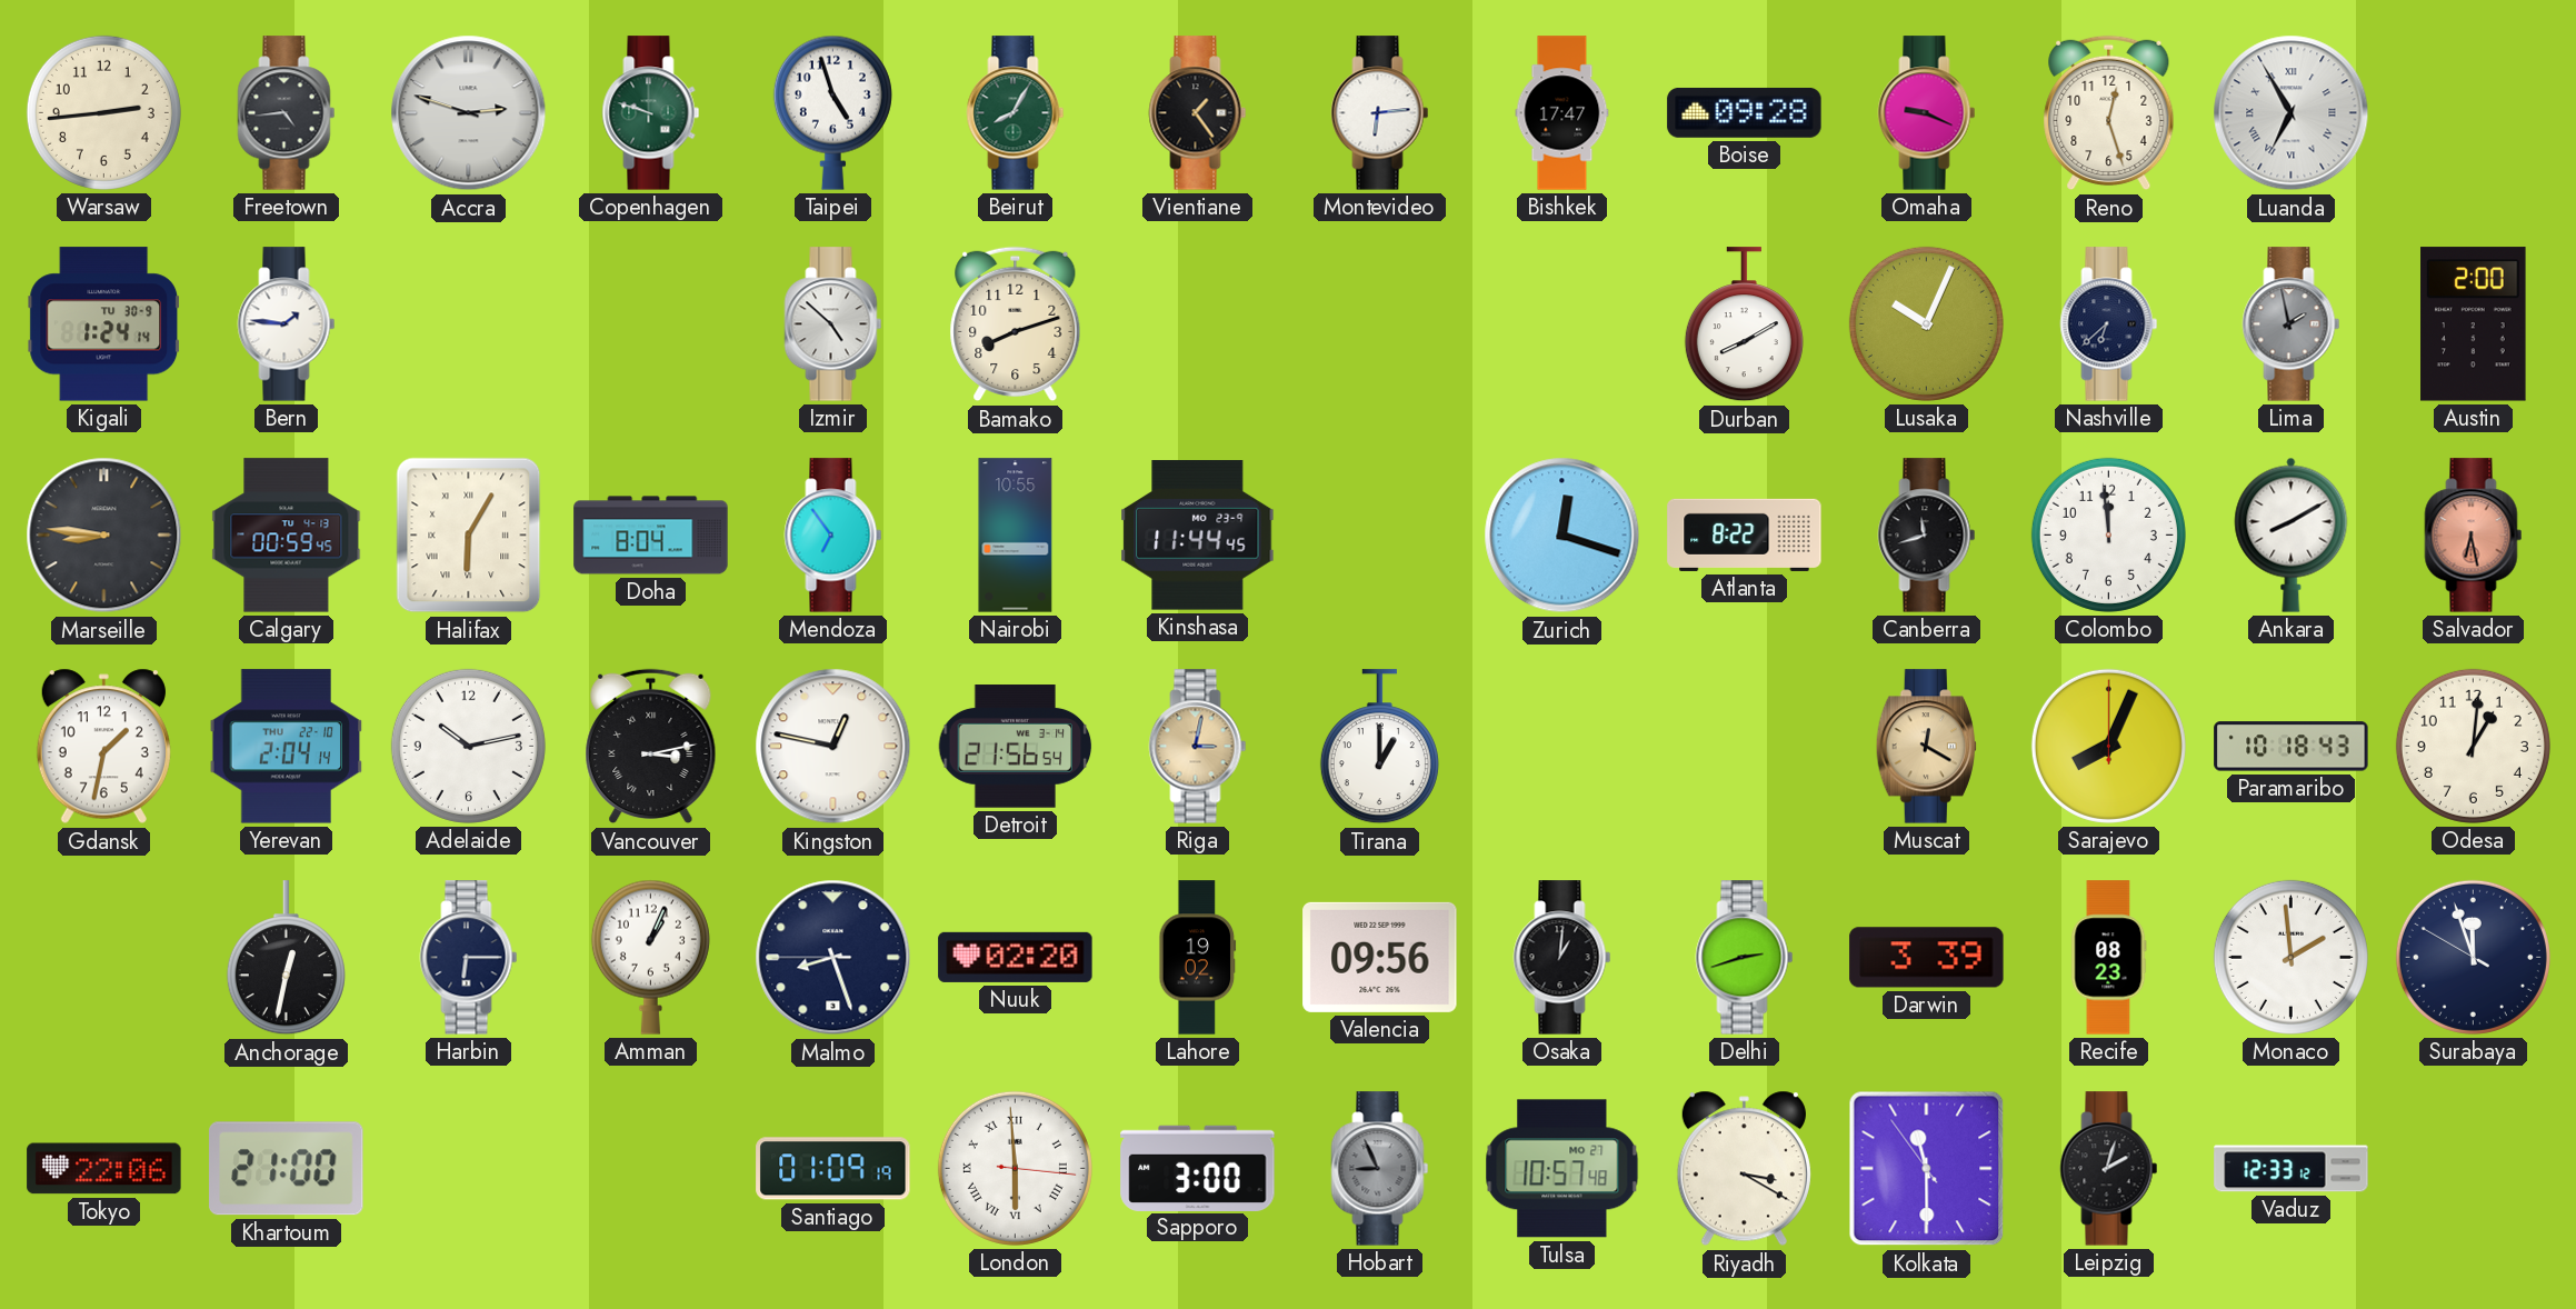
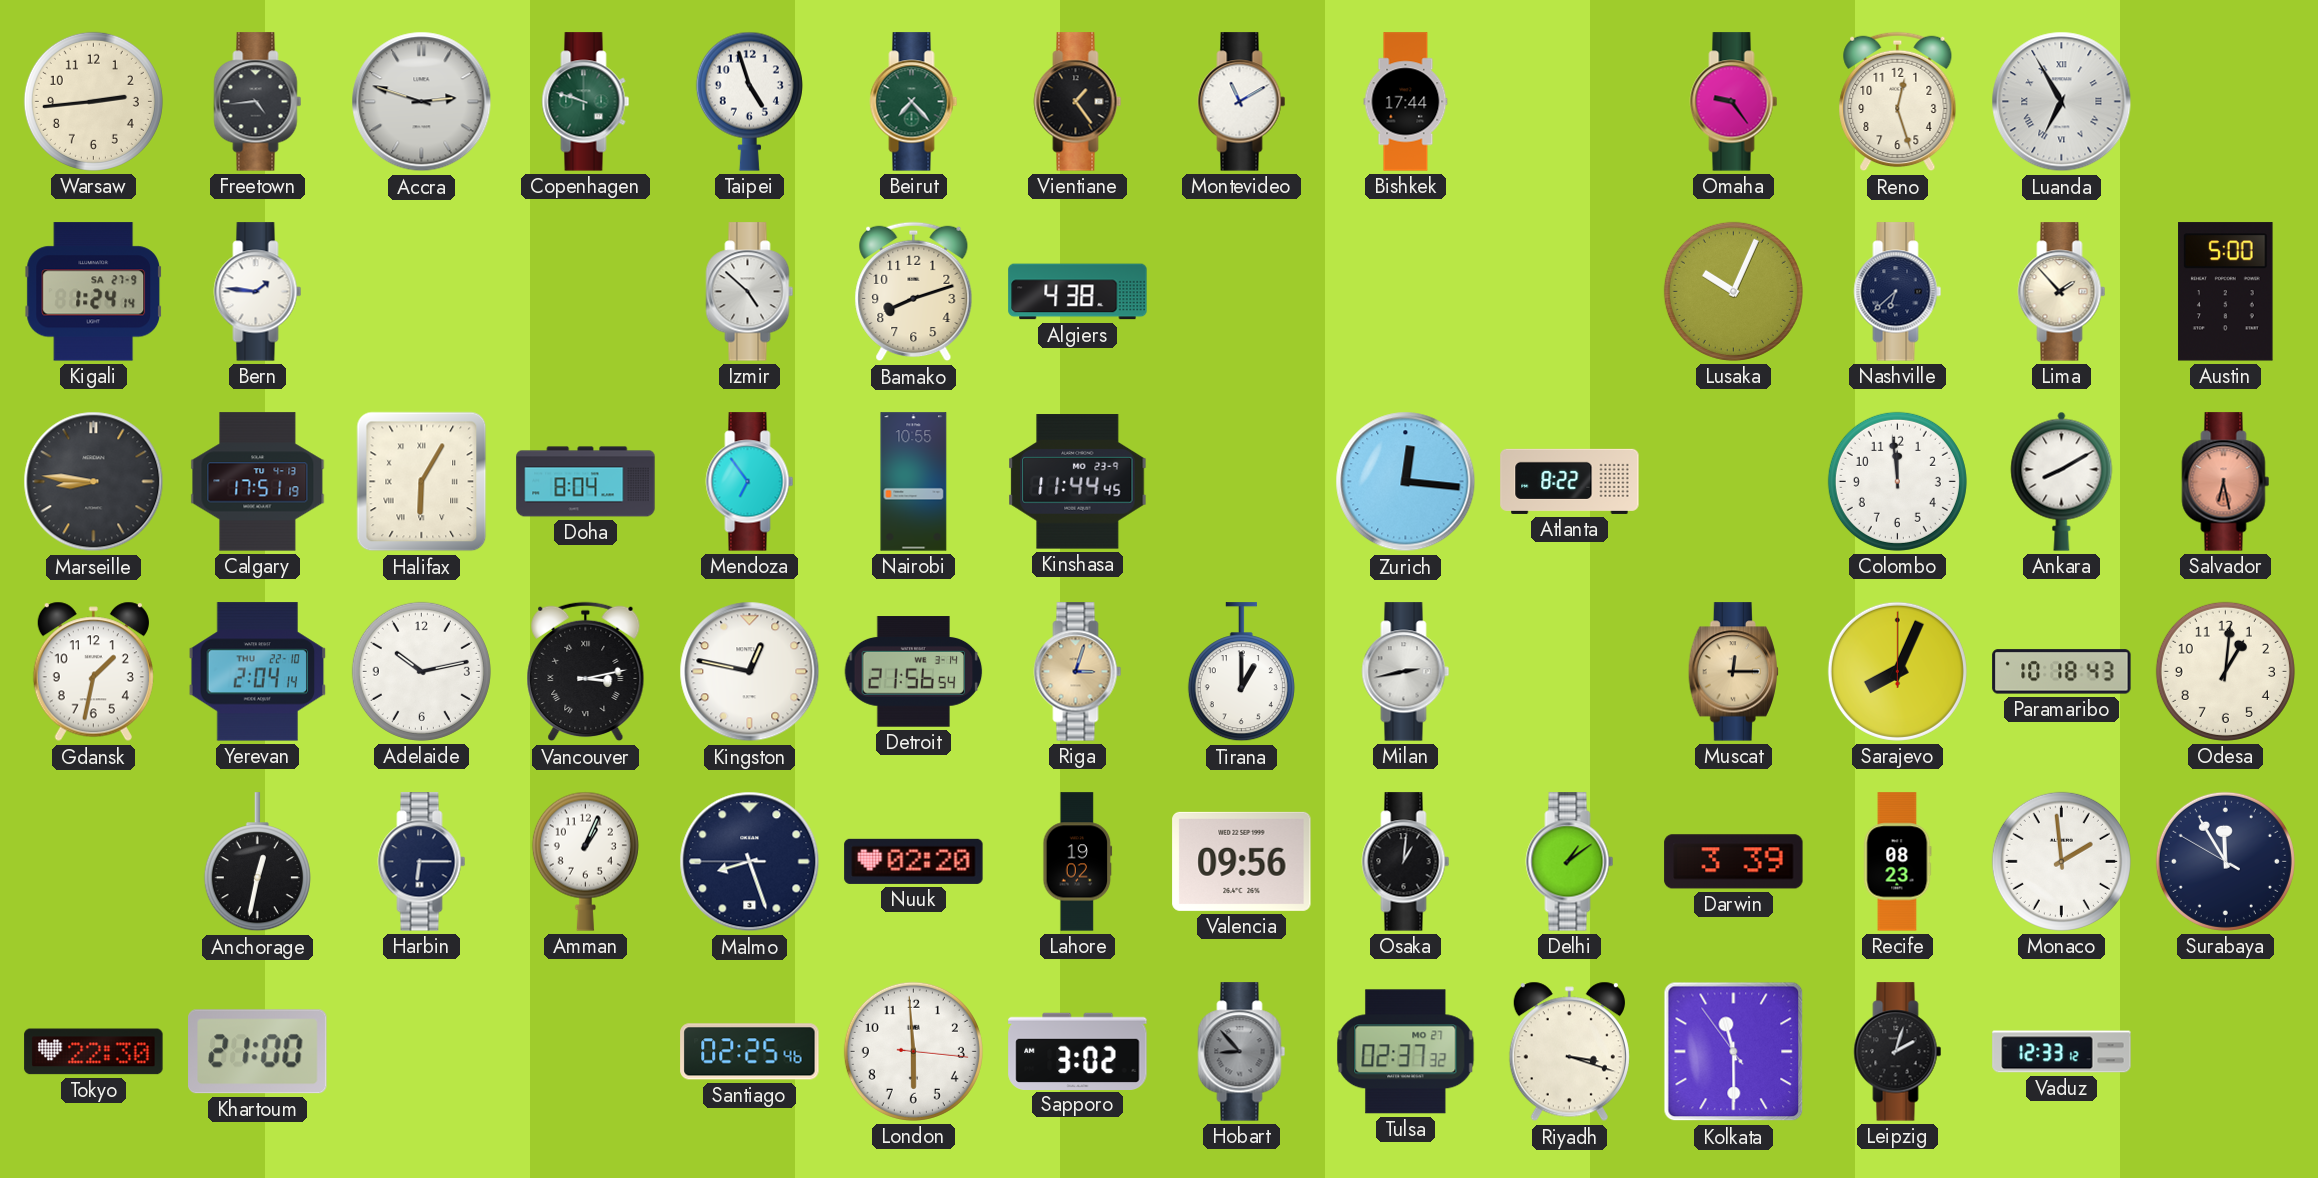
Beirut: 8:05 -> 7:23
Montevideo: 6:14 -> 11:10
Bishkek: 17:47 -> 17:44
Boise: 09:28 -> none
Omaha: 9:19 -> 9:24
Kigali date: TU 30-9 -> SA 27-9
Algiers: none -> 4:38
Durban: 8:10 -> none
Lima: 1:58 -> 1:53
Lima dial: grey -> cream
Austin: 2:00 -> 5:00
Calgary: 00:59 -> 17:51
Zurich: 12:18 -> 12:16
Canberra: 11:42 -> none
Riga: 3:02 -> 3:03
Milan: none -> 2:43
Muscat: 12:20 -> 12:15
Delhi: 2:42 -> 1:09
Surabaya: 11:56 -> 11:54
Tokyo: 22:06 -> 22:30
Santiago: 01:09 -> 02:25
London numerals: Roman -> Arabic
Sapporo: 3:00 -> 3:02
Hobart: 8:56 -> 8:53
Tulsa: 10:57 -> 02:37
Riyadh: 3:20 -> 3:18
